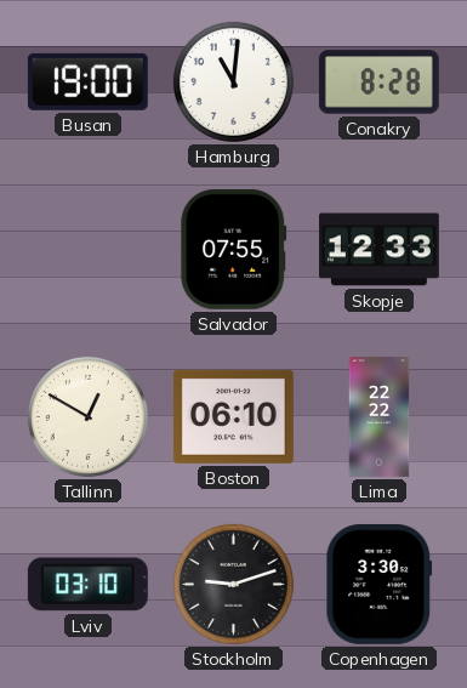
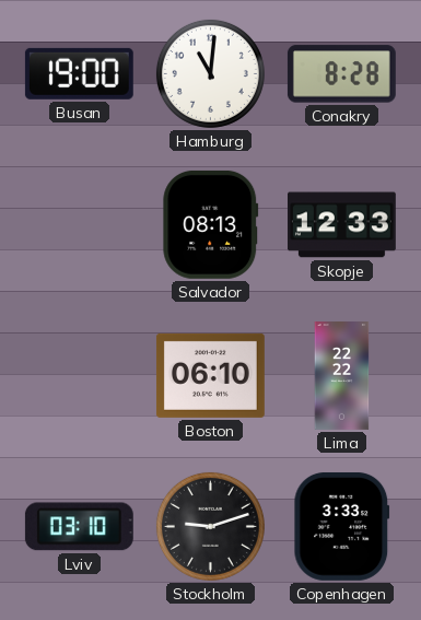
Salvador: 07:55 -> 08:13
Tallinn: 12:50 -> none
Copenhagen: 3:30 -> 3:33
